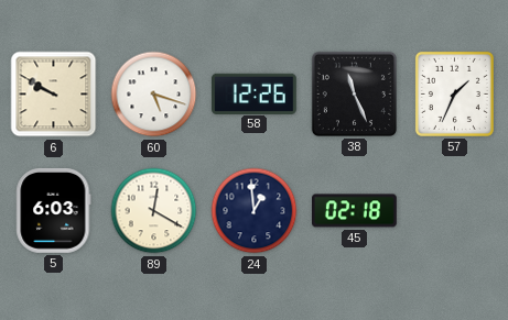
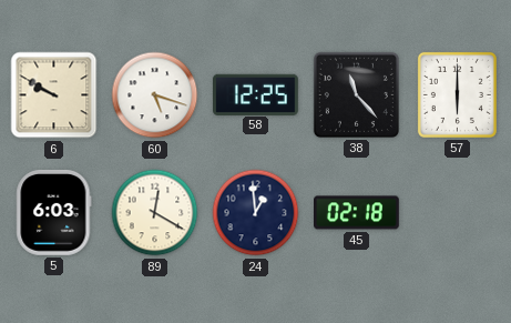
58: 12:26 -> 12:25
38: 11:26 -> 11:23
57: 1:34 -> 6:00
